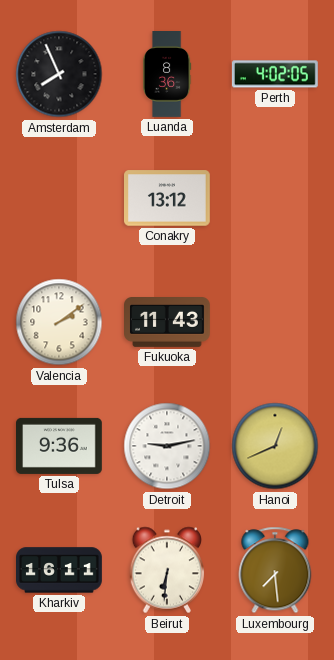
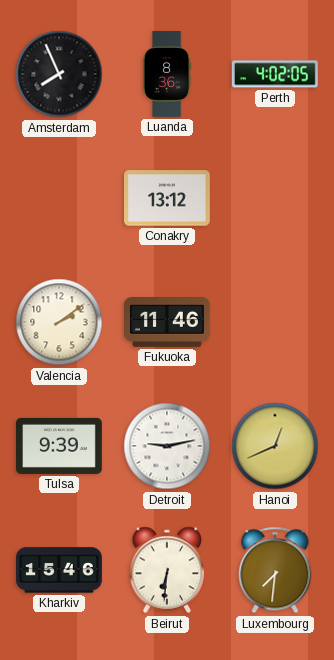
Fukuoka: 11:43 -> 11:46
Tulsa: 9:36 -> 9:39
Kharkiv: 16:11 -> 15:46
Luxembourg: 7:29 -> 7:31
